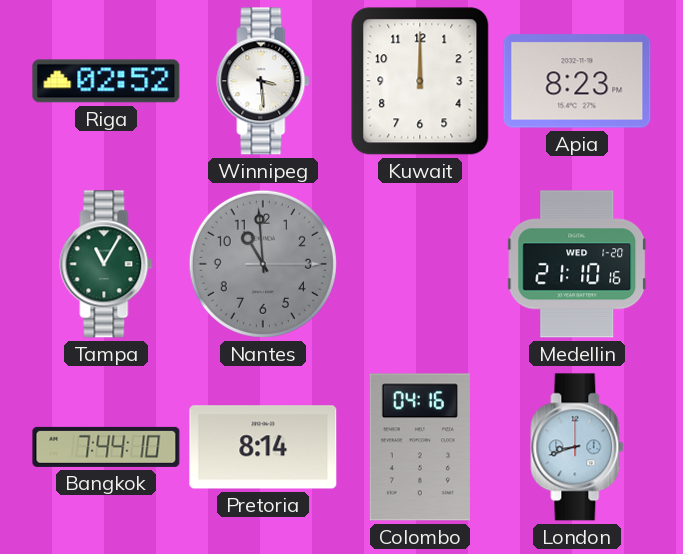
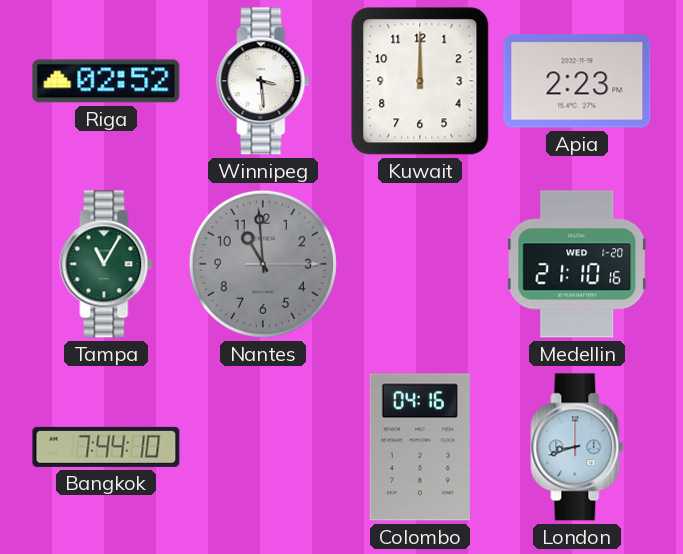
Apia: 8:23 -> 2:23
Pretoria: 8:14 -> none
